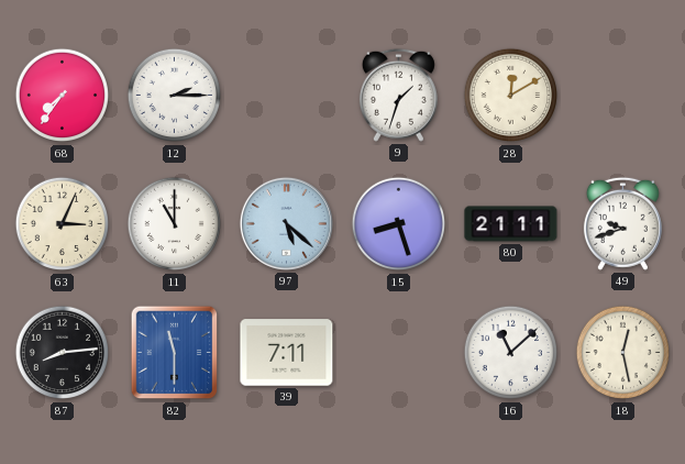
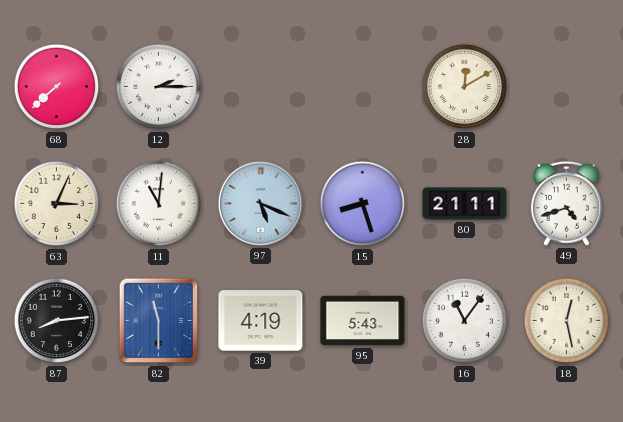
68: 7:36 -> 7:38
9: 1:33 -> none
11: 11:00 -> 11:01
97: 5:22 -> 5:19
49: 9:42 -> 4:42
39: 7:11 -> 4:19
95: none -> 5:43
16: 11:08 -> 11:06
